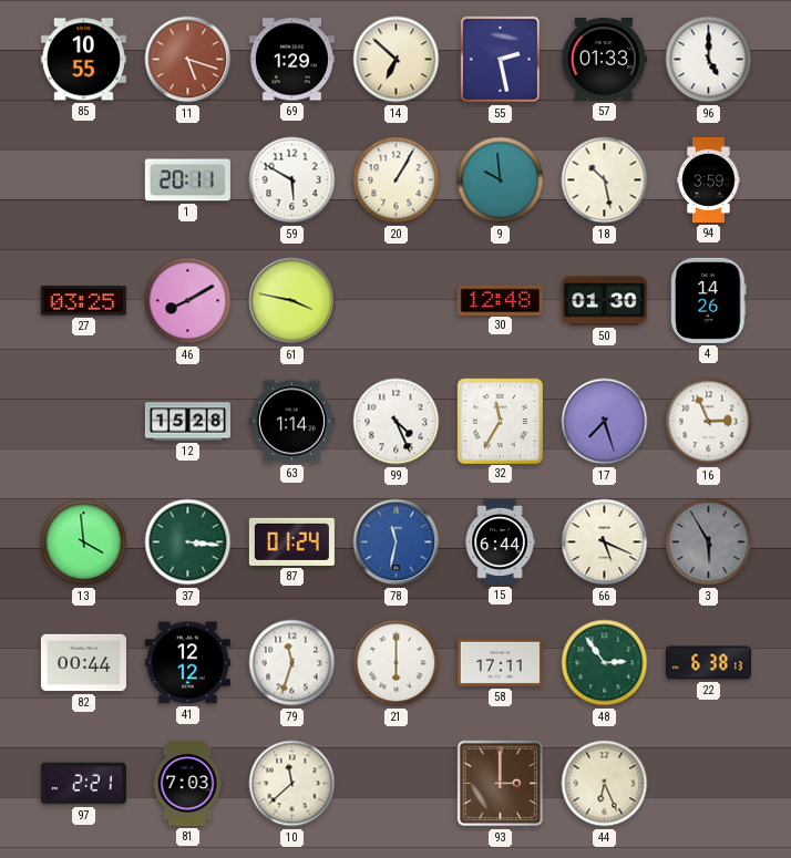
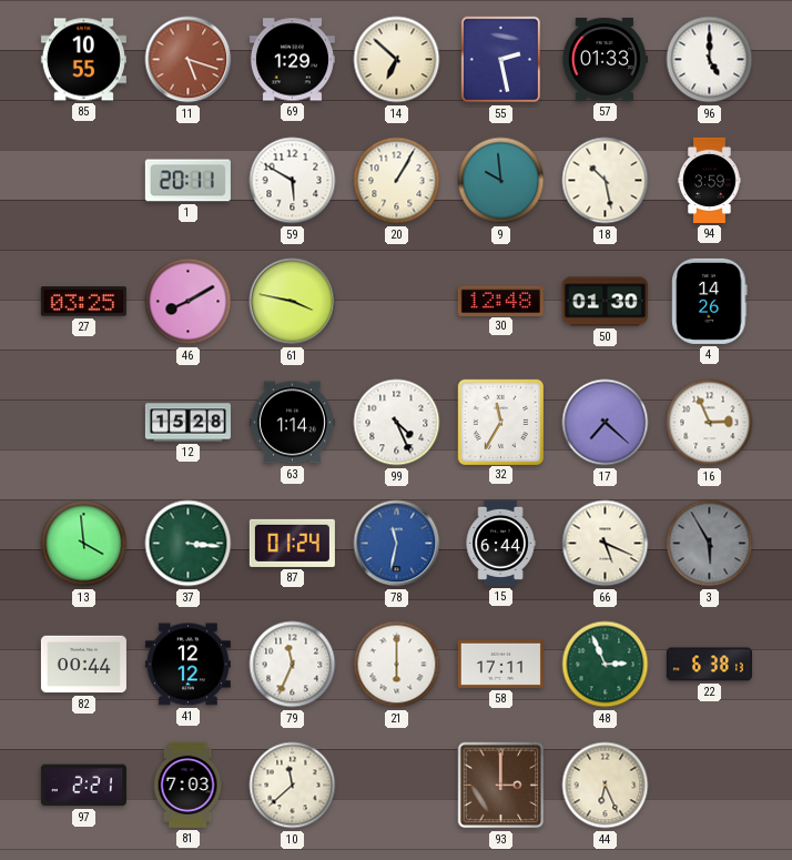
17: 7:27 -> 7:22
79: 11:33 -> 11:34
48: 2:54 -> 2:56
